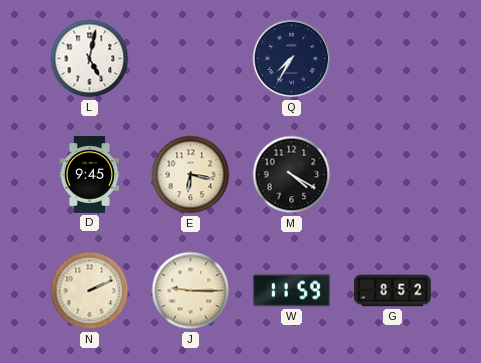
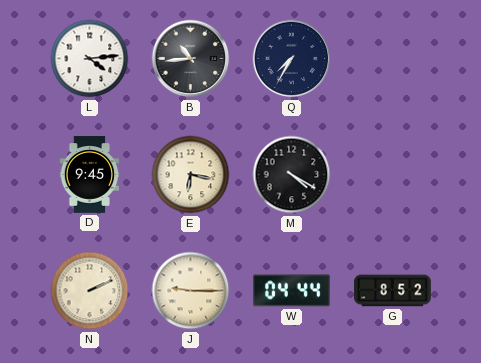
L: 5:02 -> 4:14
B: none -> 10:44
W: 11:59 -> 04:44
